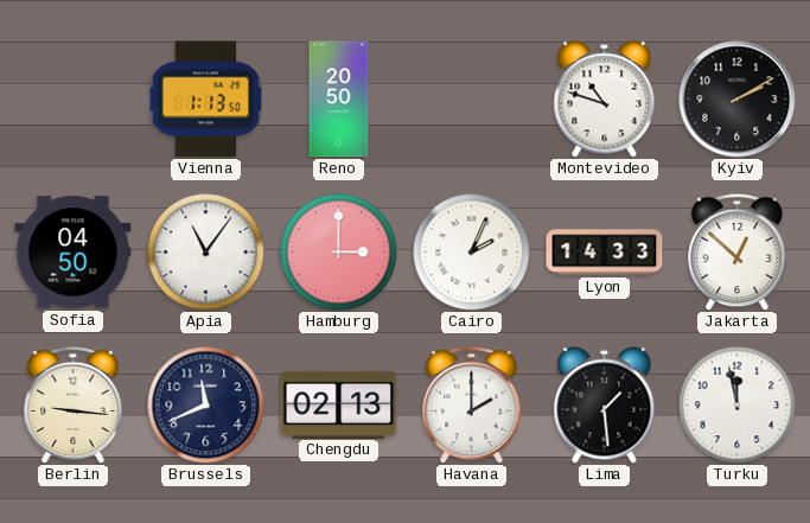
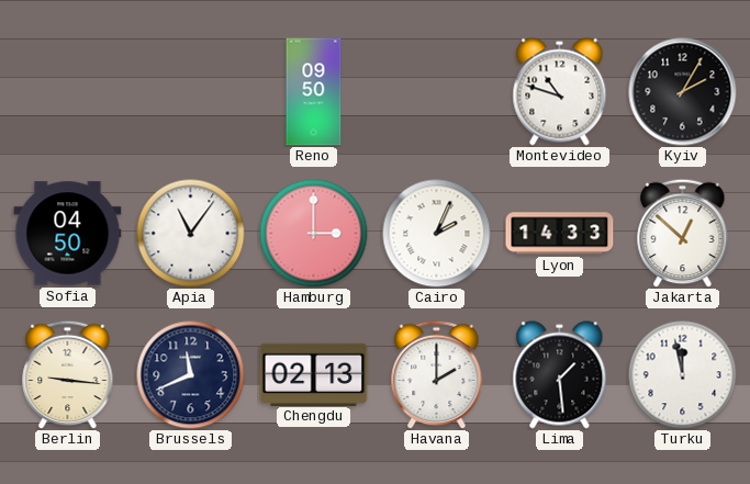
Vienna: 1:13 -> none
Reno: 20:50 -> 09:50
Kyiv: 2:10 -> 2:05
